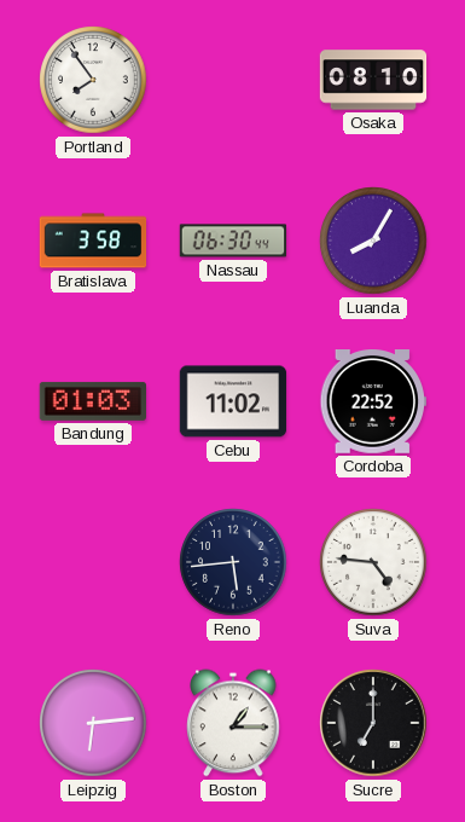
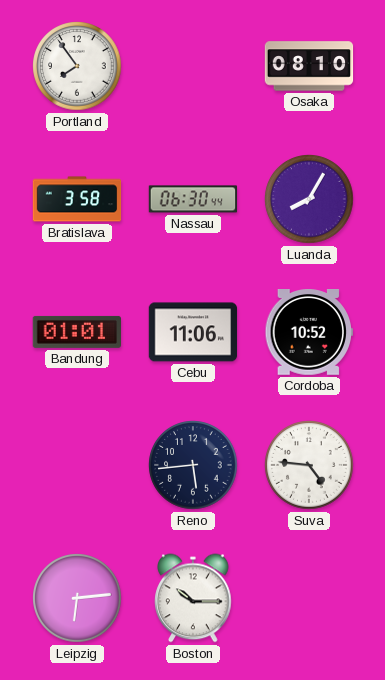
Bandung: 01:03 -> 01:01
Cebu: 11:02 -> 11:06
Cordoba: 22:52 -> 10:52
Boston: 1:15 -> 10:15
Sucre: 7:00 -> none
